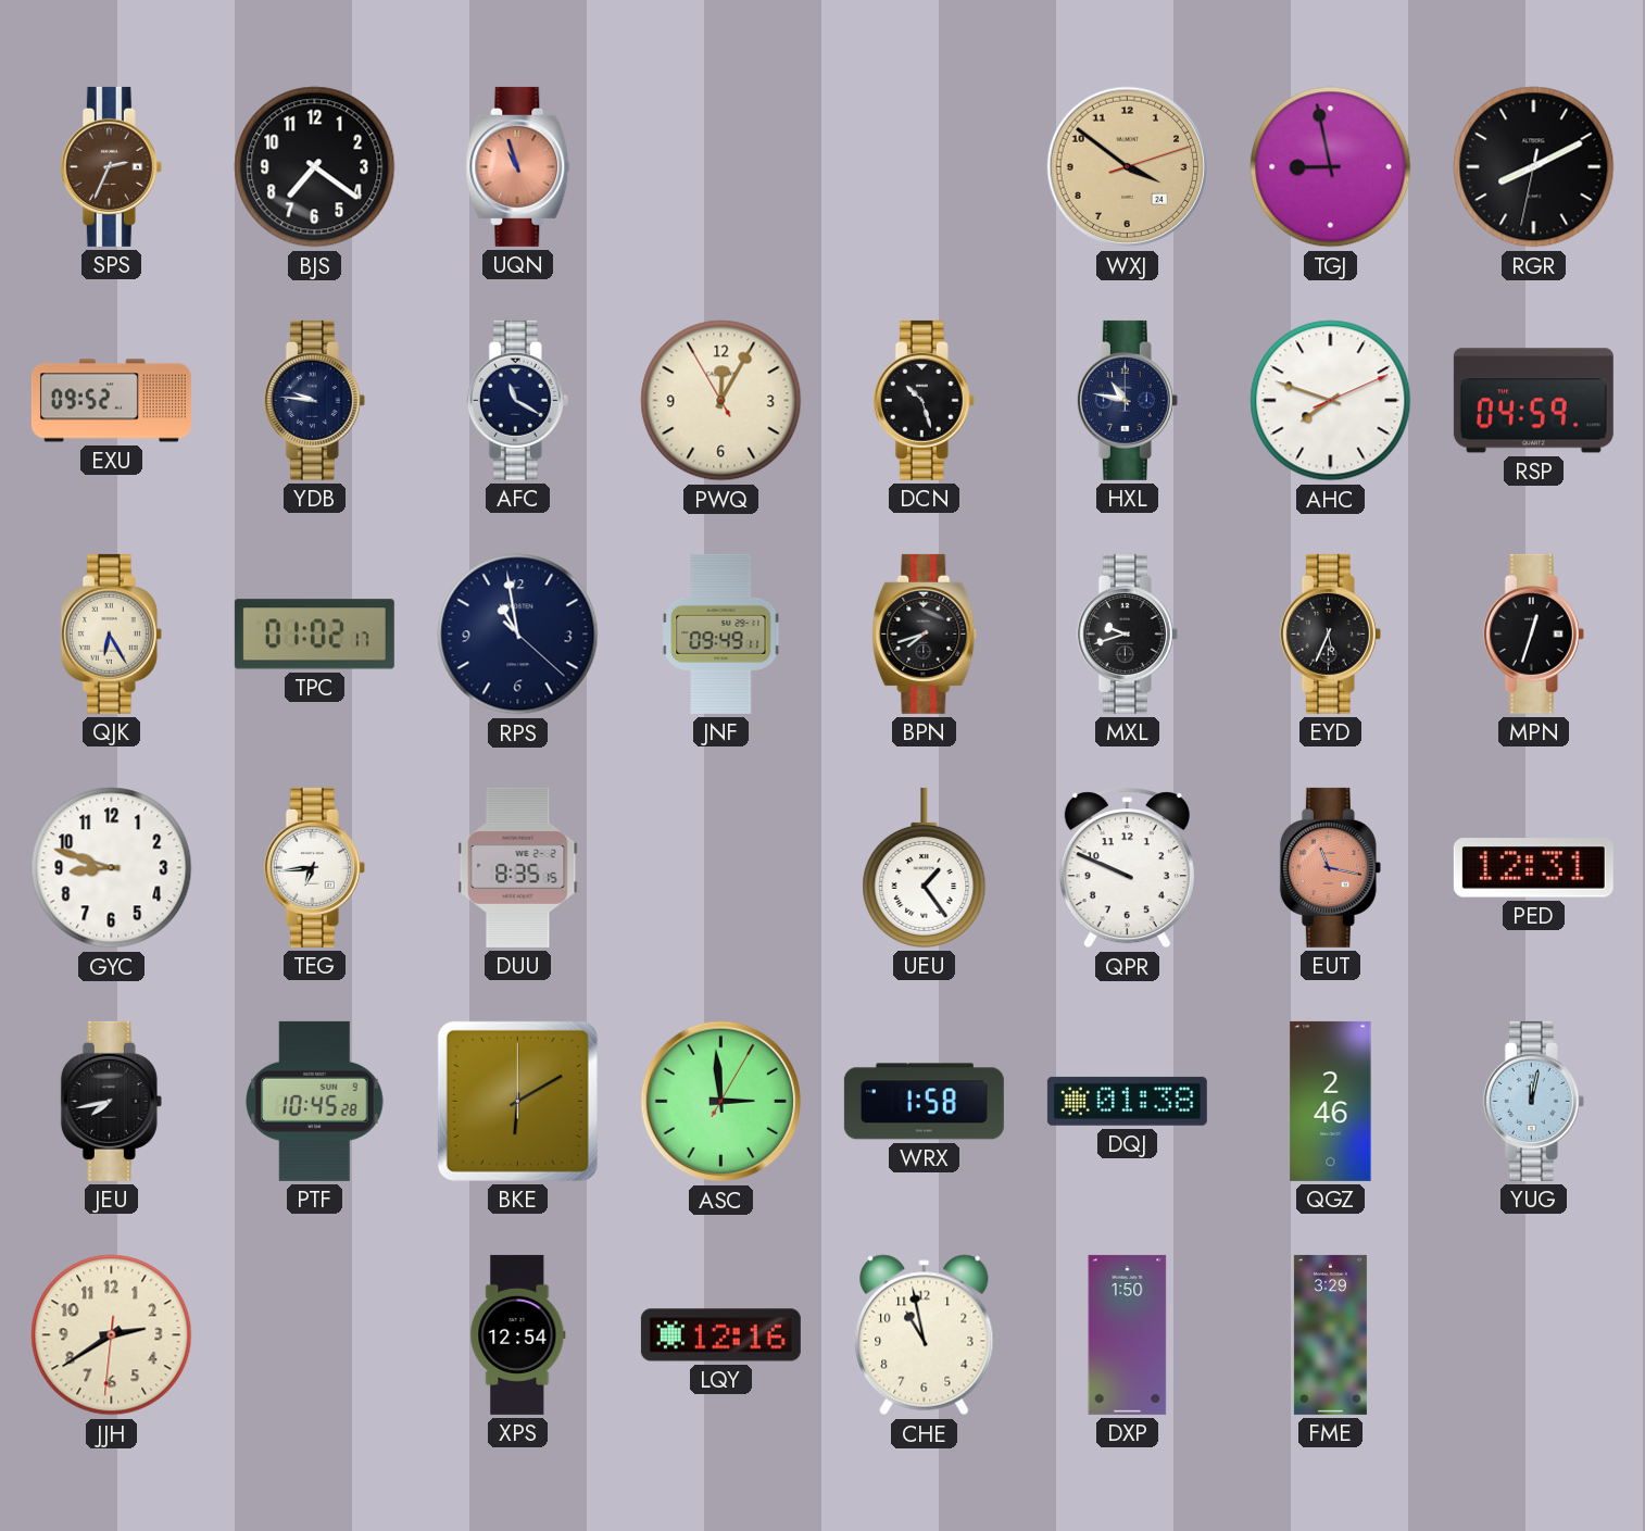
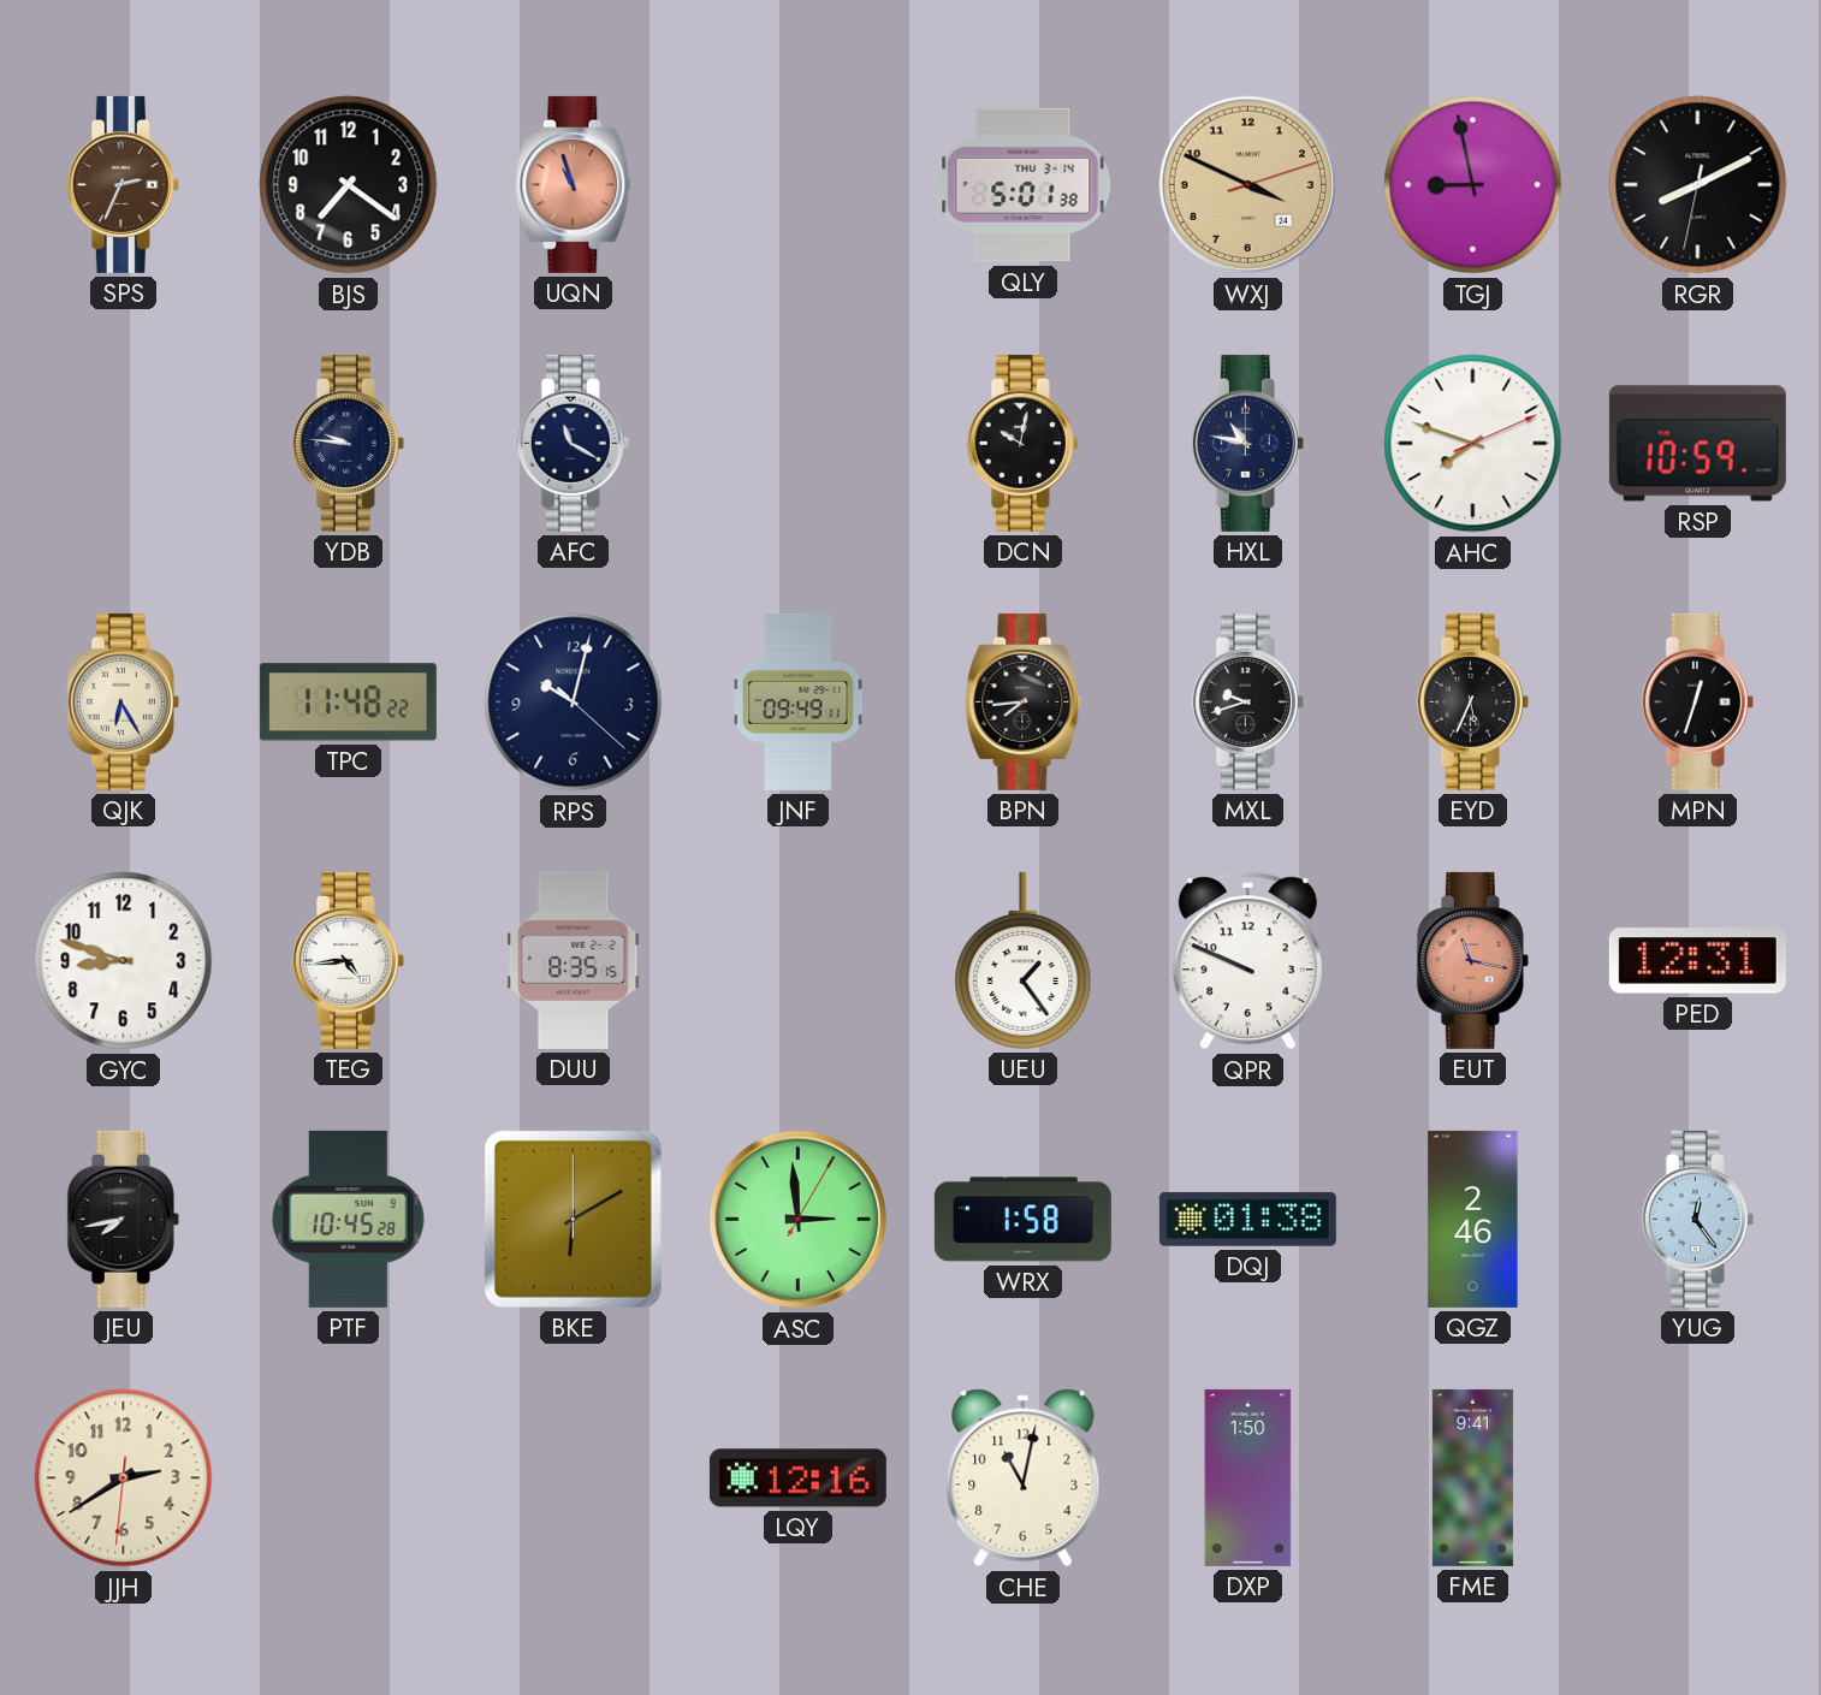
QLY: none -> 5:01
WXJ: 3:51 -> 3:49
EXU: 09:52 -> none
PWQ: 12:04 -> none
DCN: 10:27 -> 10:02
RSP: 04:59 -> 10:59
TPC: 01:02 -> 11:48
RPS: 10:58 -> 10:02
BPN: 7:42 -> 7:44
TEG: 6:44 -> 4:44
YUG: 12:02 -> 12:24
XPS: 12:54 -> none
CHE: 10:58 -> 11:02
FME: 3:29 -> 9:41
